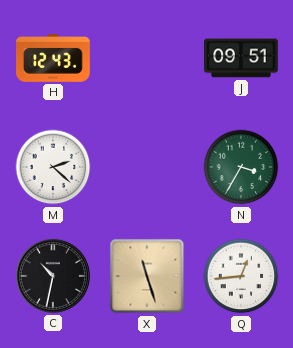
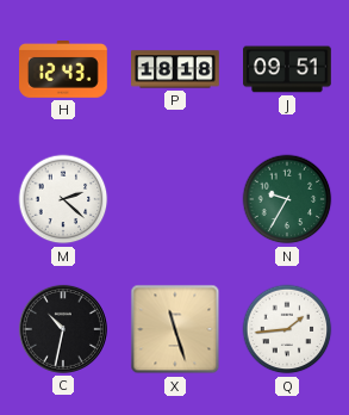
P: none -> 18:18
N: 3:35 -> 9:35
Q: 12:44 -> 1:44
